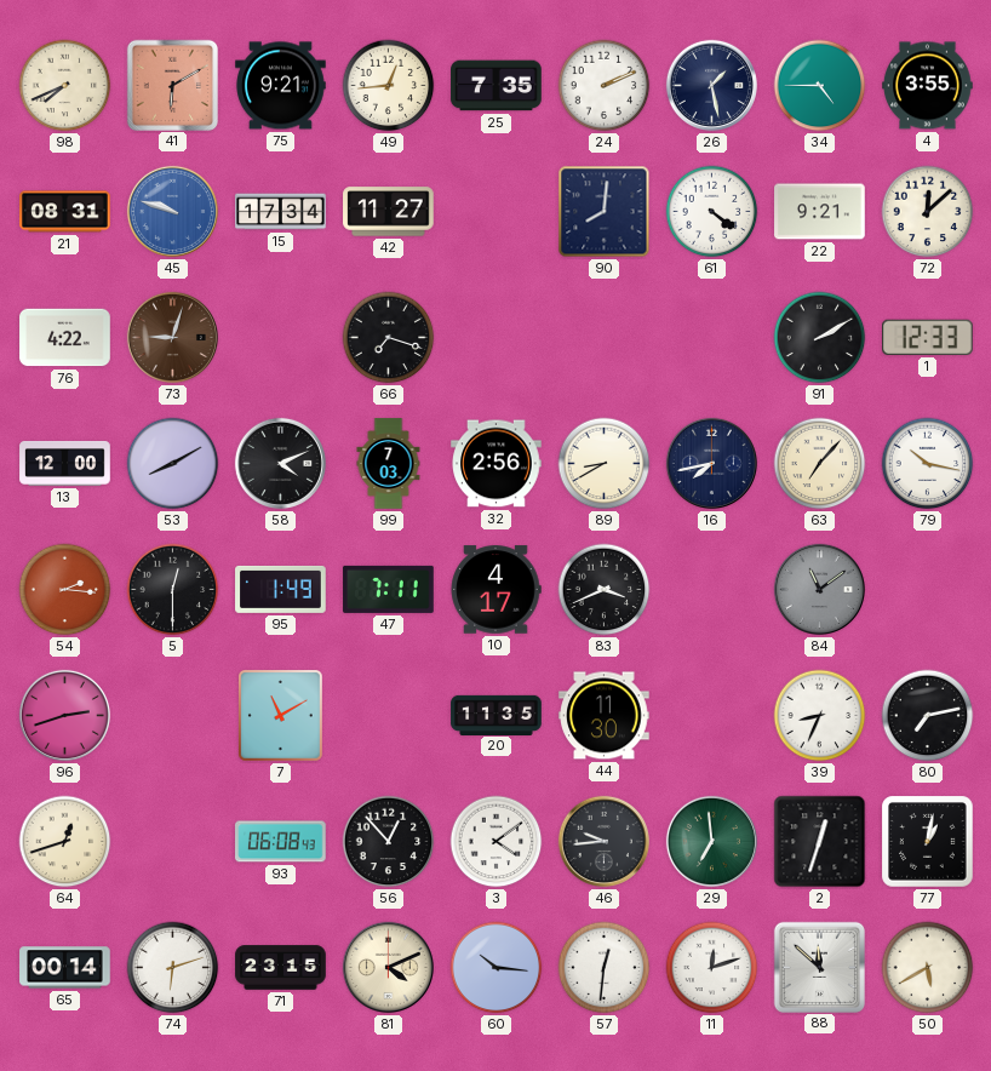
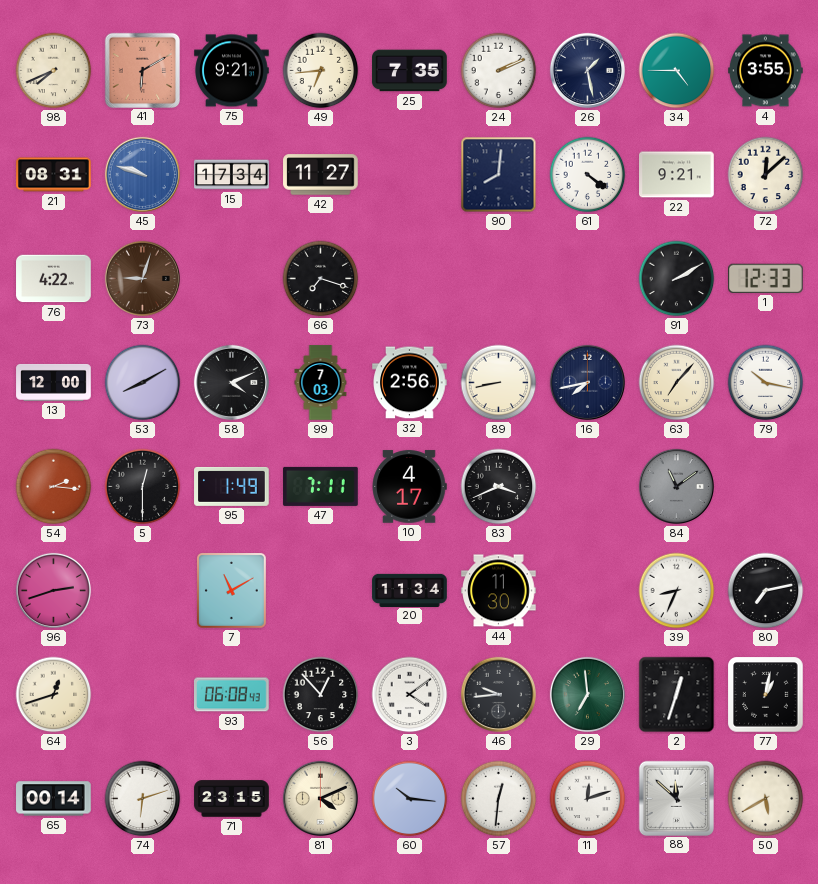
49: 12:44 -> 6:44
89: 8:40 -> 8:43
20: 11:35 -> 11:34
